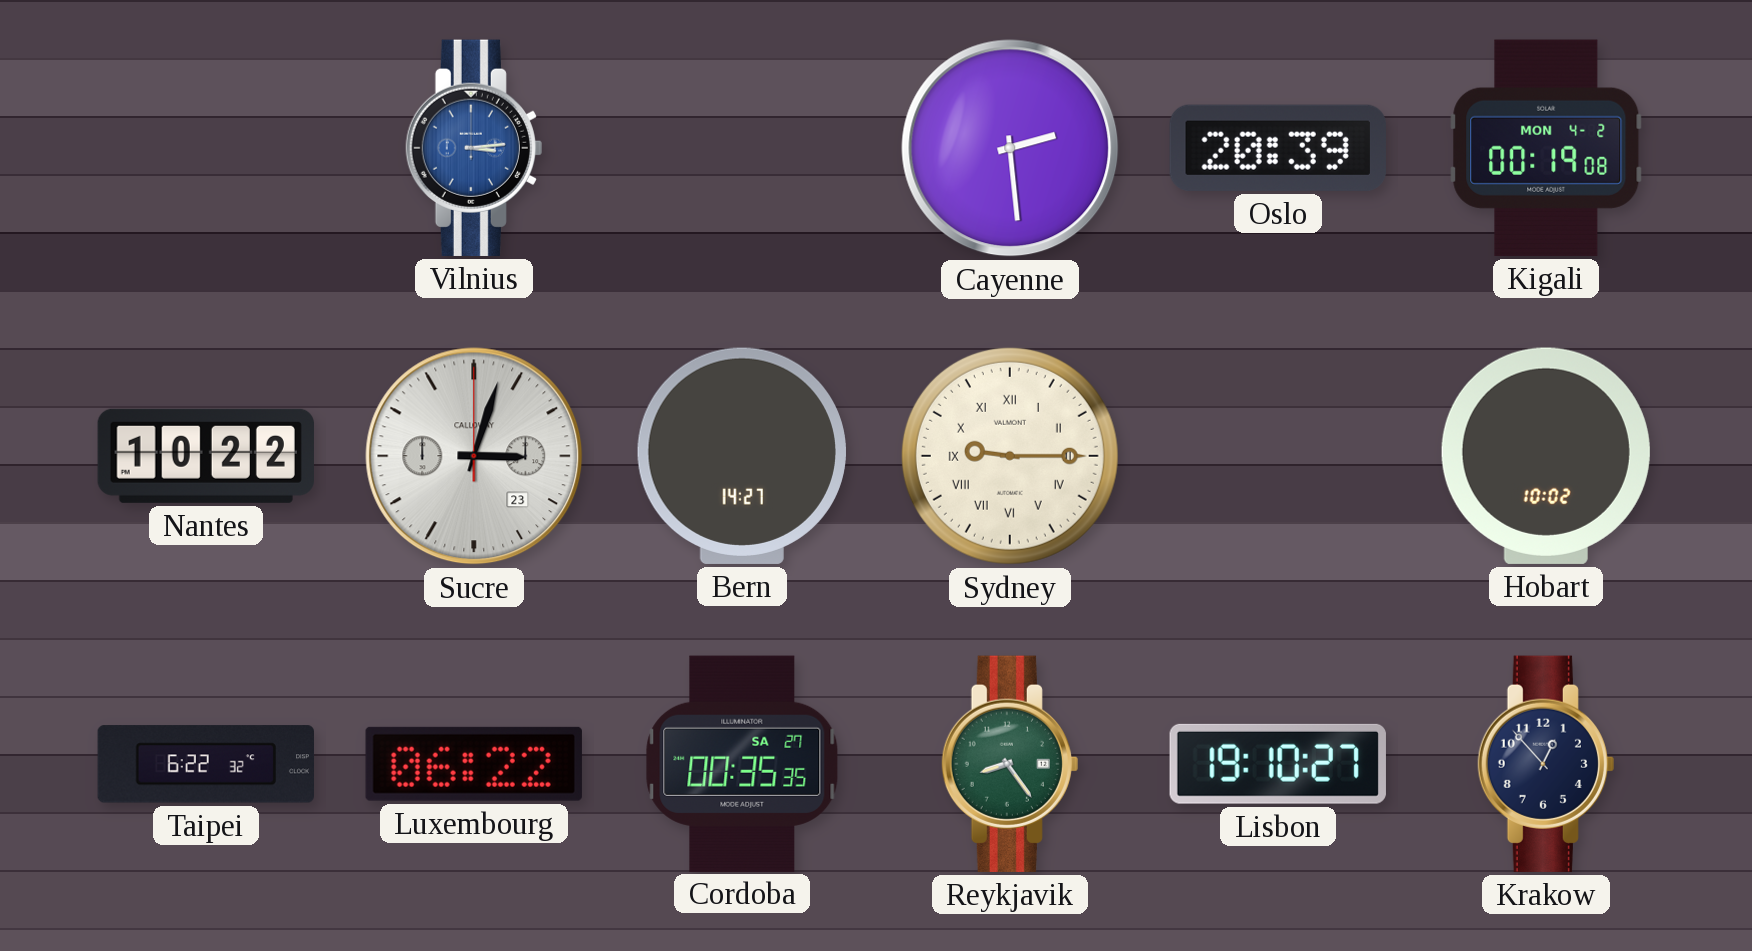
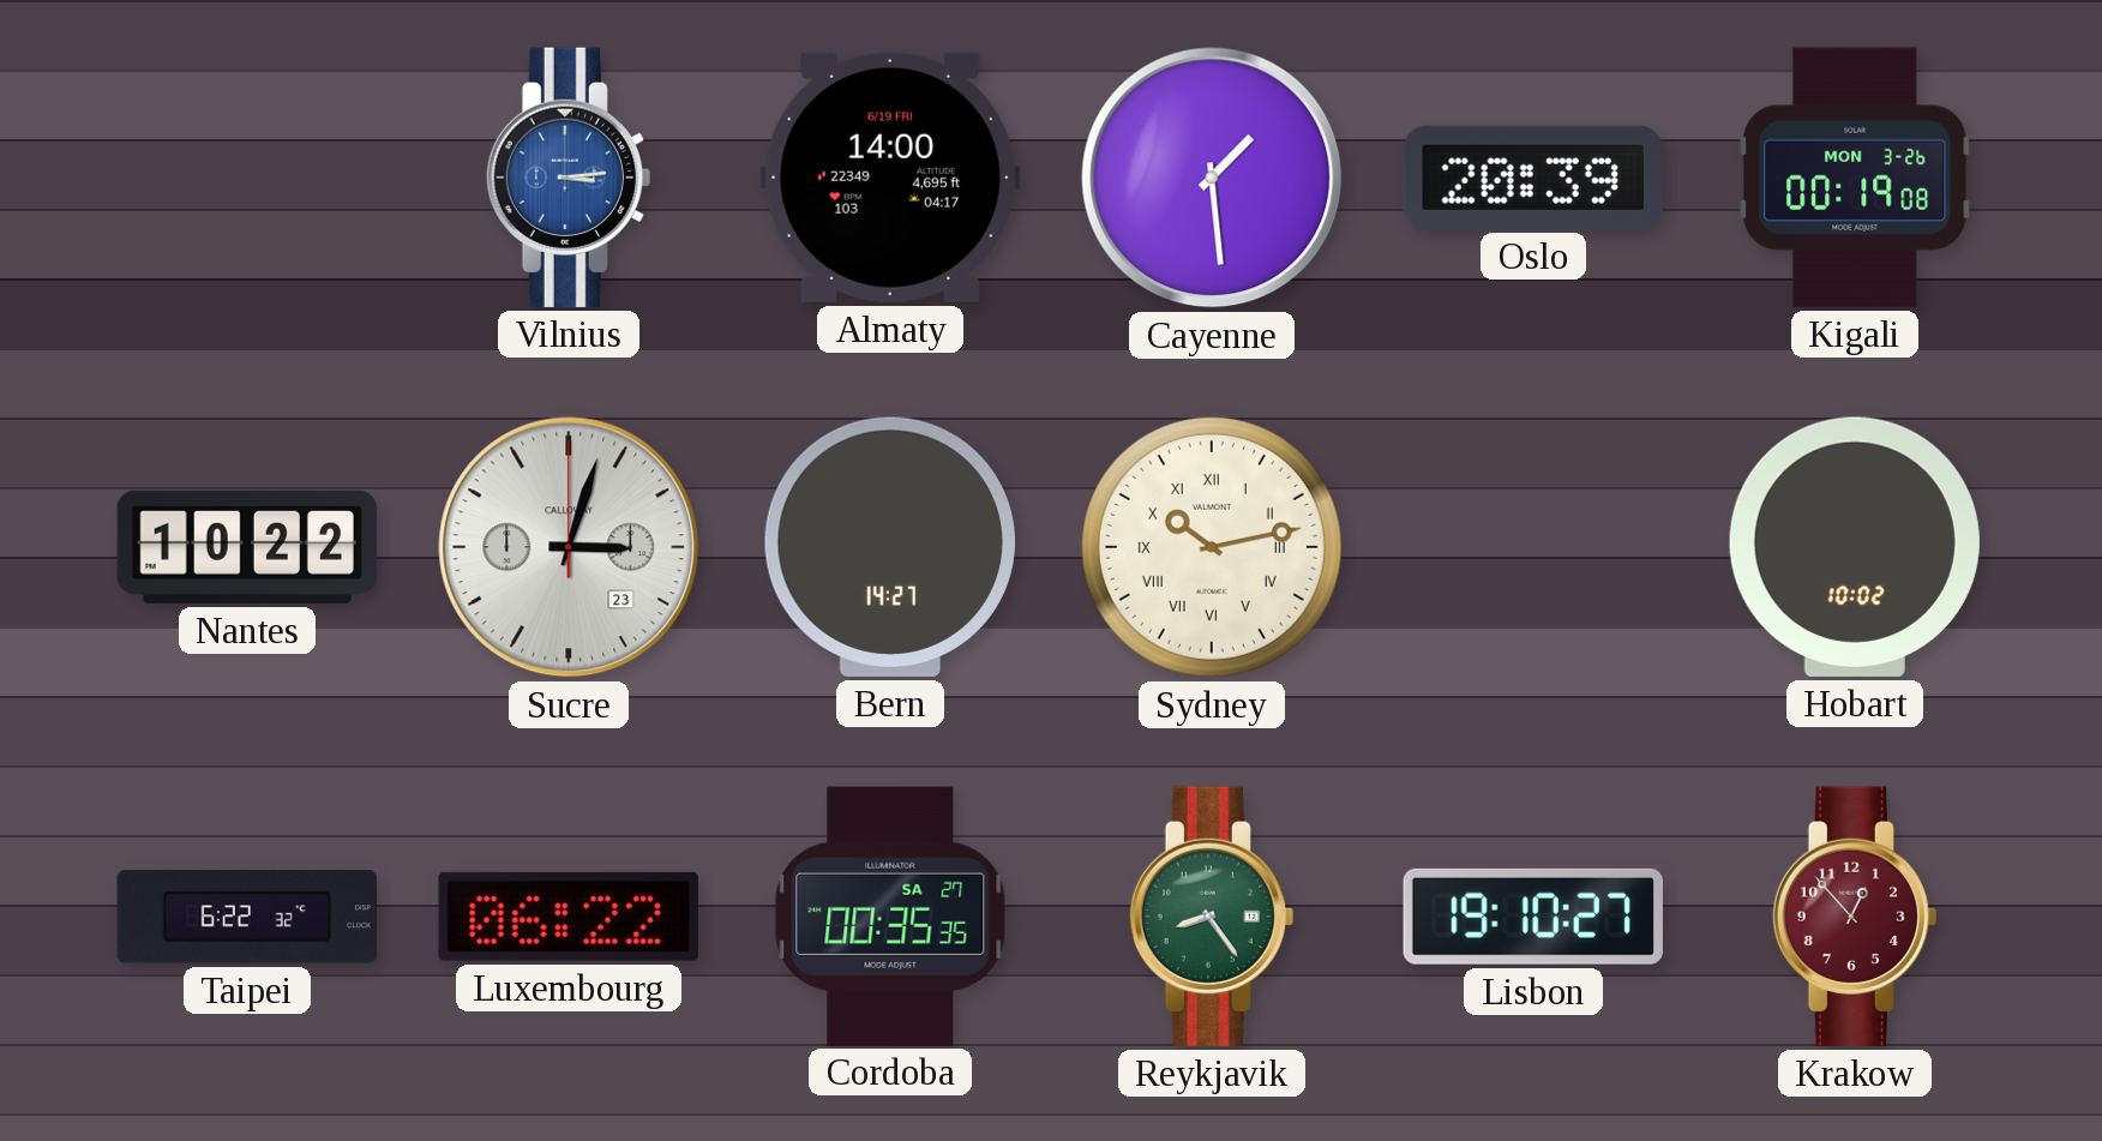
Almaty: none -> 14:00
Cayenne: 2:29 -> 1:29
Kigali date: MON 4-2 -> MON 3-26
Sydney: 9:15 -> 10:13
Krakow dial: navy -> burgundy
